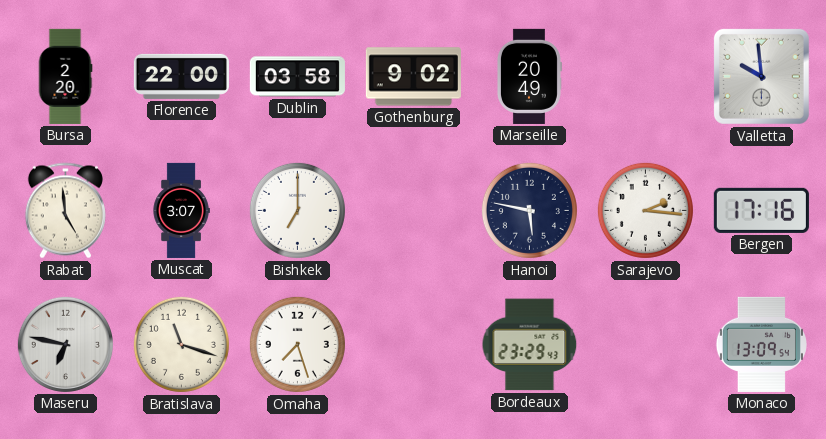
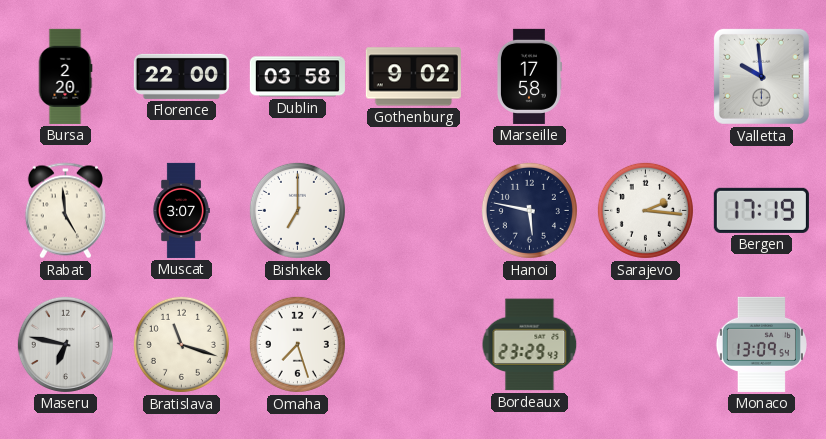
Marseille: 20:49 -> 17:58
Bergen: 17:16 -> 17:19
